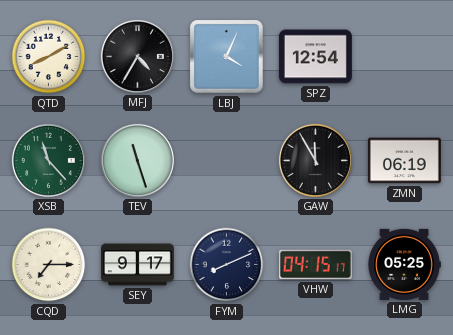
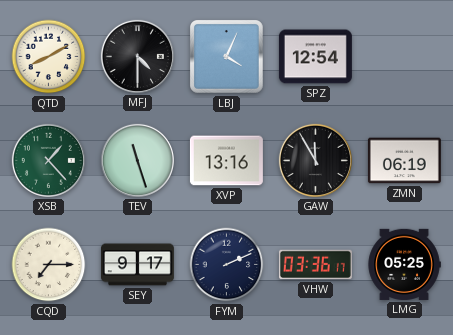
MFJ: 4:35 -> 4:30
XSB: 11:23 -> 1:23
XVP: none -> 13:16
FYM: 8:11 -> 2:11
VHW: 04:15 -> 03:36
